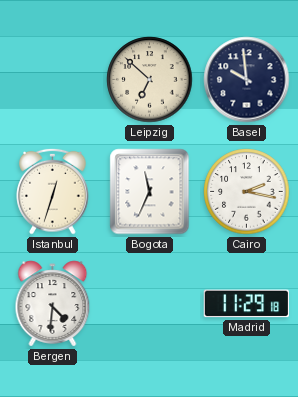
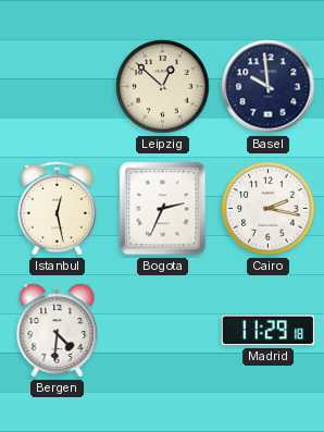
Leipzig: 6:52 -> 12:52
Istanbul: 12:33 -> 12:28
Bogota: 11:34 -> 2:34
